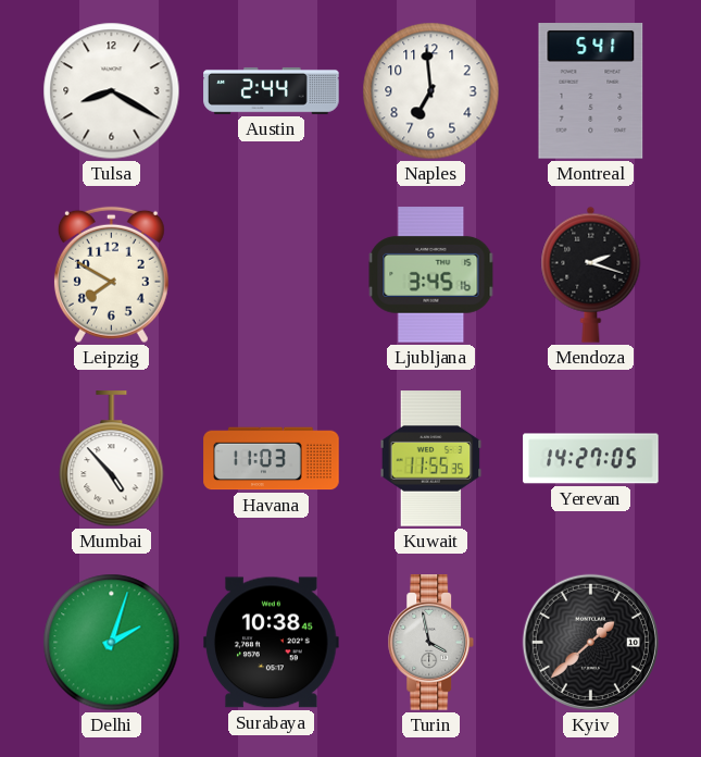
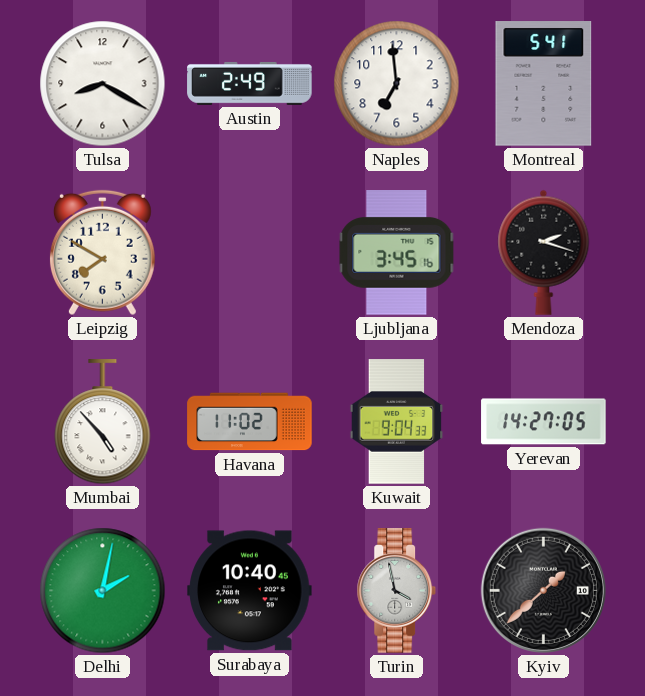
Austin: 2:44 -> 2:49
Havana: 11:03 -> 11:02
Kuwait: 11:55 -> 9:04
Delhi: 2:03 -> 2:02
Surabaya: 10:38 -> 10:40
